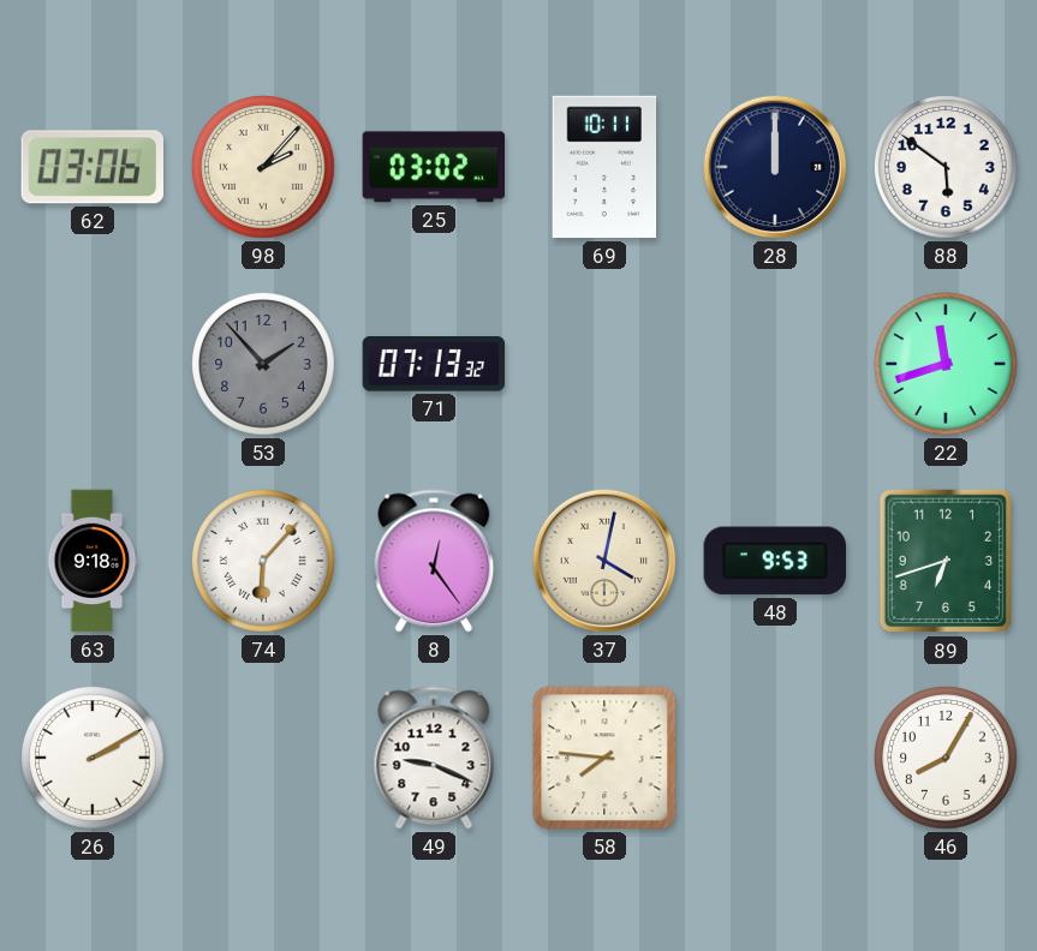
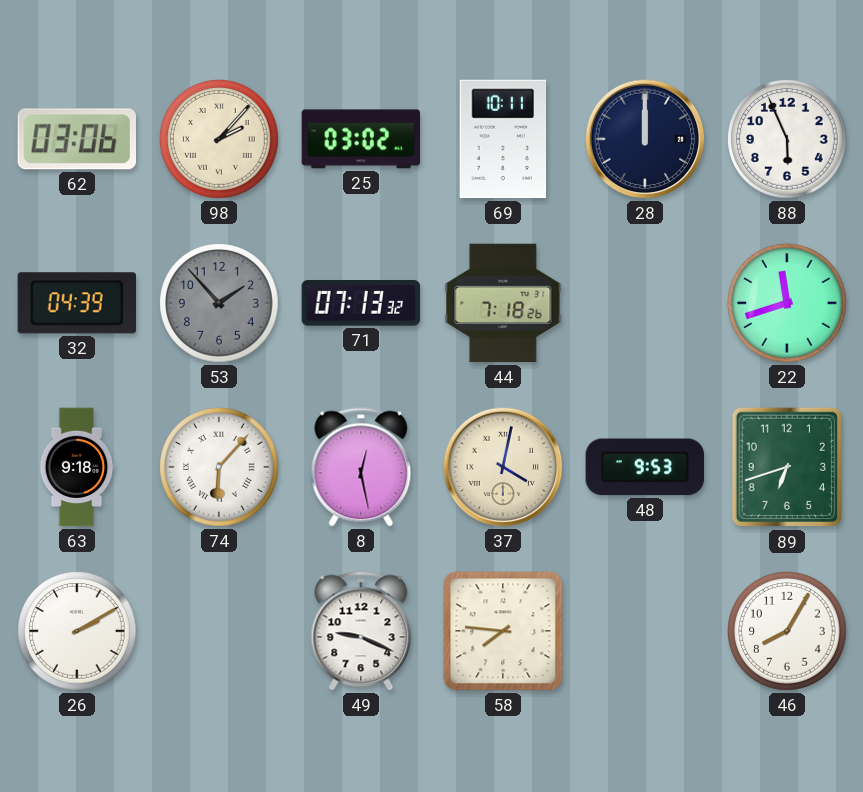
88: 5:51 -> 5:56
32: none -> 04:39
44: none -> 7:18
8: 12:24 -> 12:28
